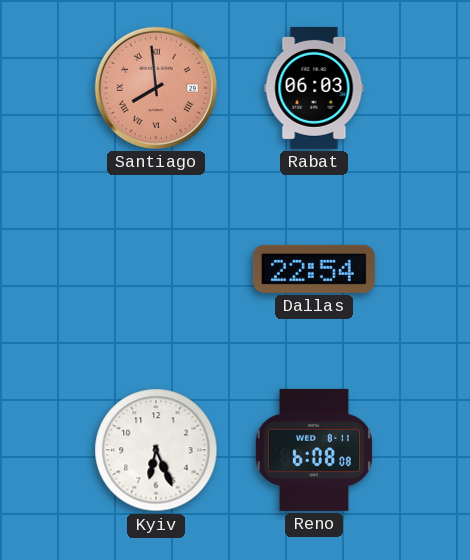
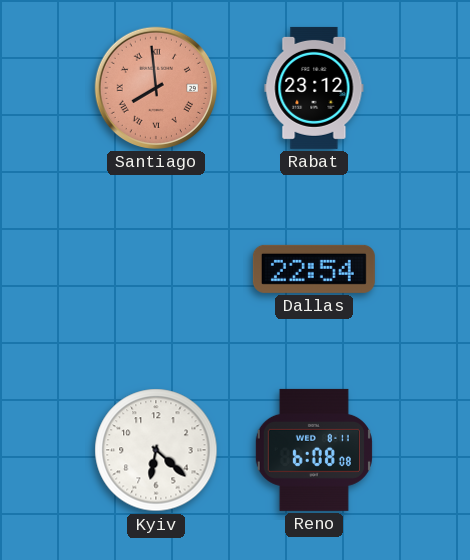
Rabat: 06:03 -> 23:12
Kyiv: 6:26 -> 6:22
